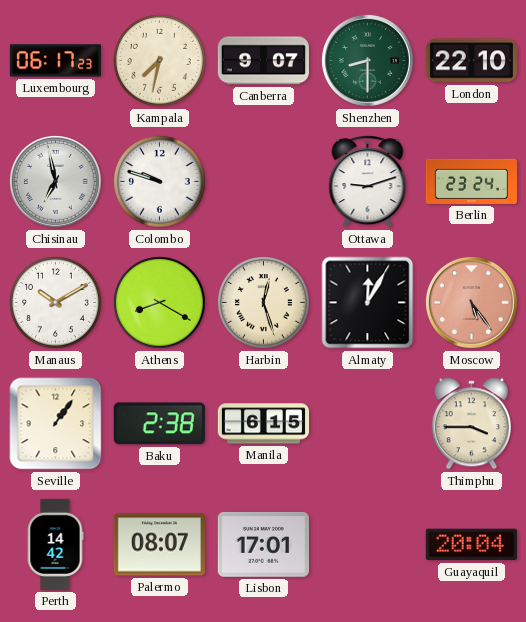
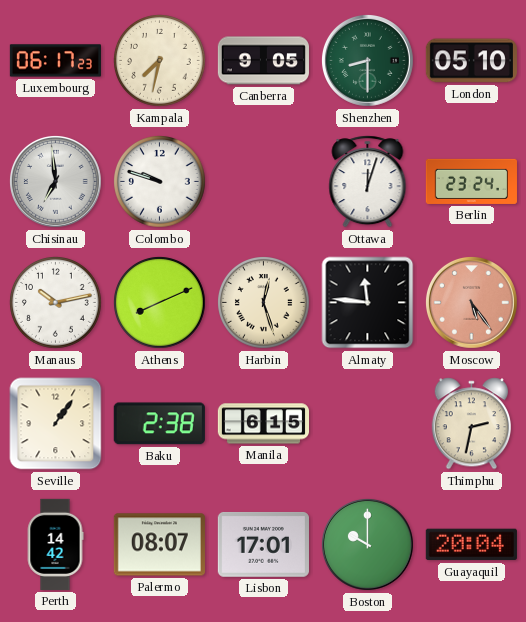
Canberra: 9:07 -> 9:05
London: 22:10 -> 05:10
Chisinau: 6:58 -> 6:59
Ottawa: 9:12 -> 12:03
Manaus: 10:10 -> 10:13
Athens: 8:20 -> 8:11
Almaty: 12:05 -> 11:46
Thimphu: 3:45 -> 2:32
Boston: none -> 10:00
